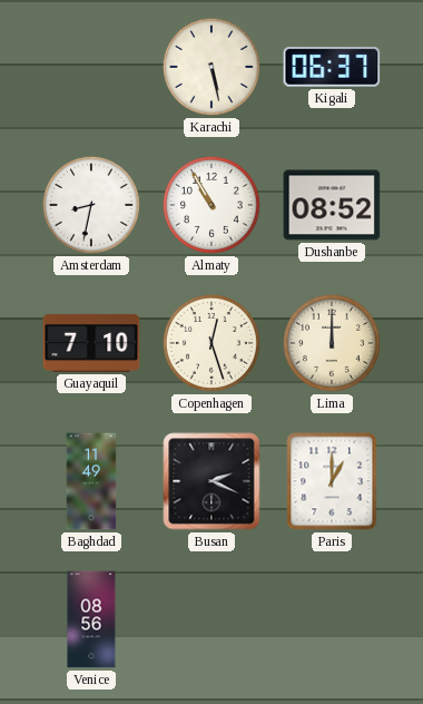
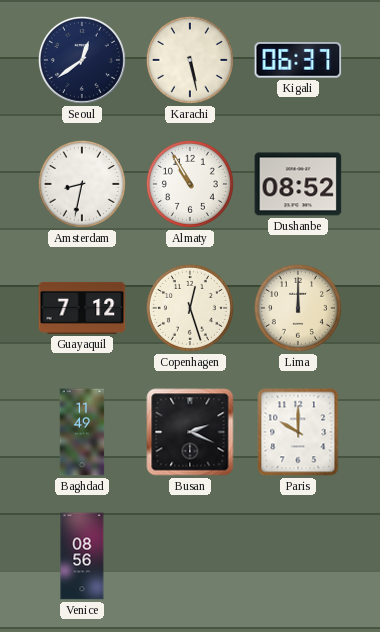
Seoul: none -> 12:39
Guayaquil: 7:10 -> 7:12
Paris: 1:00 -> 10:00
